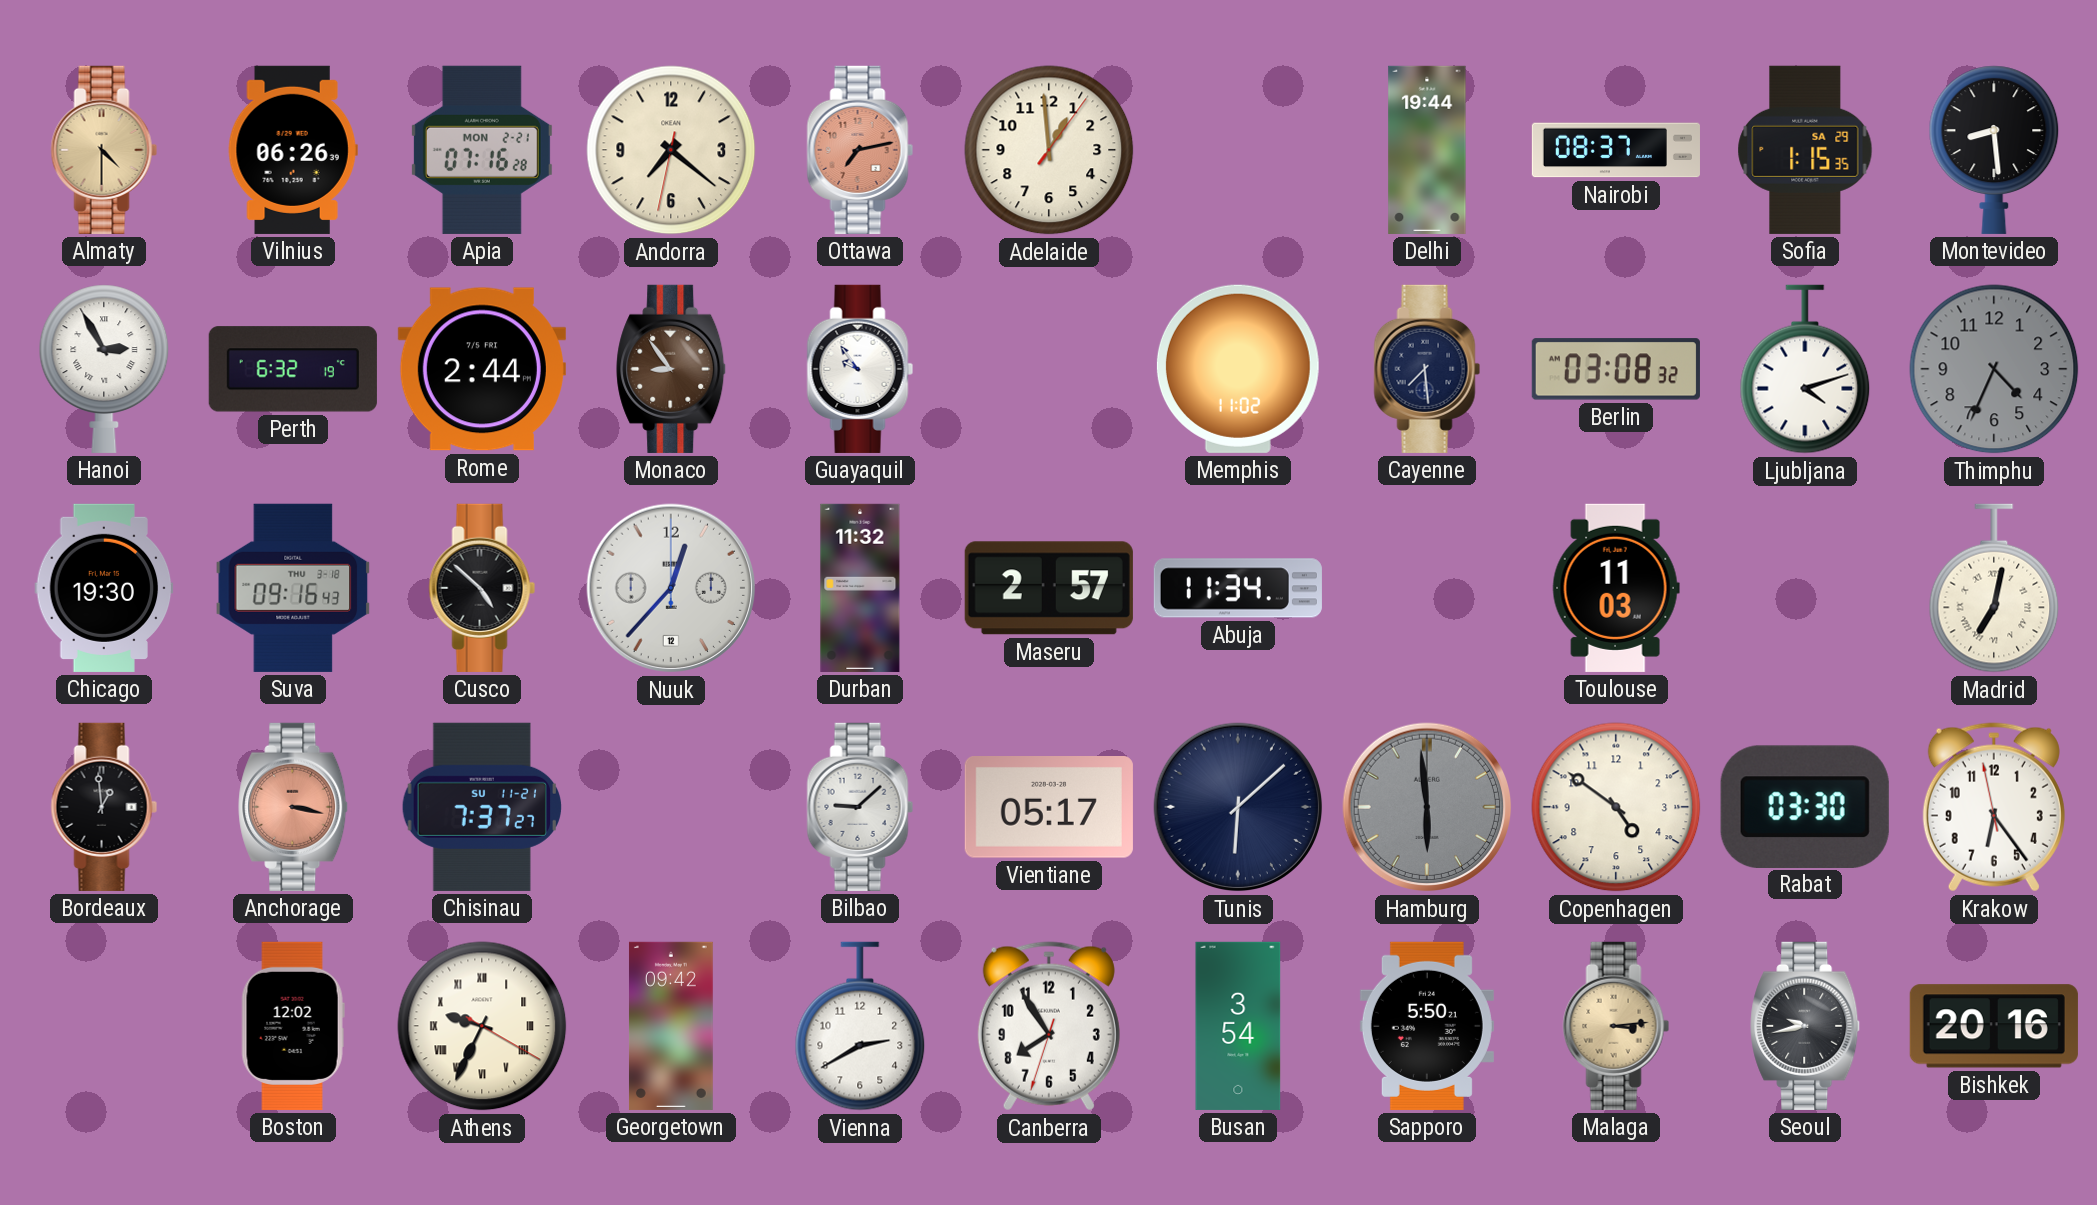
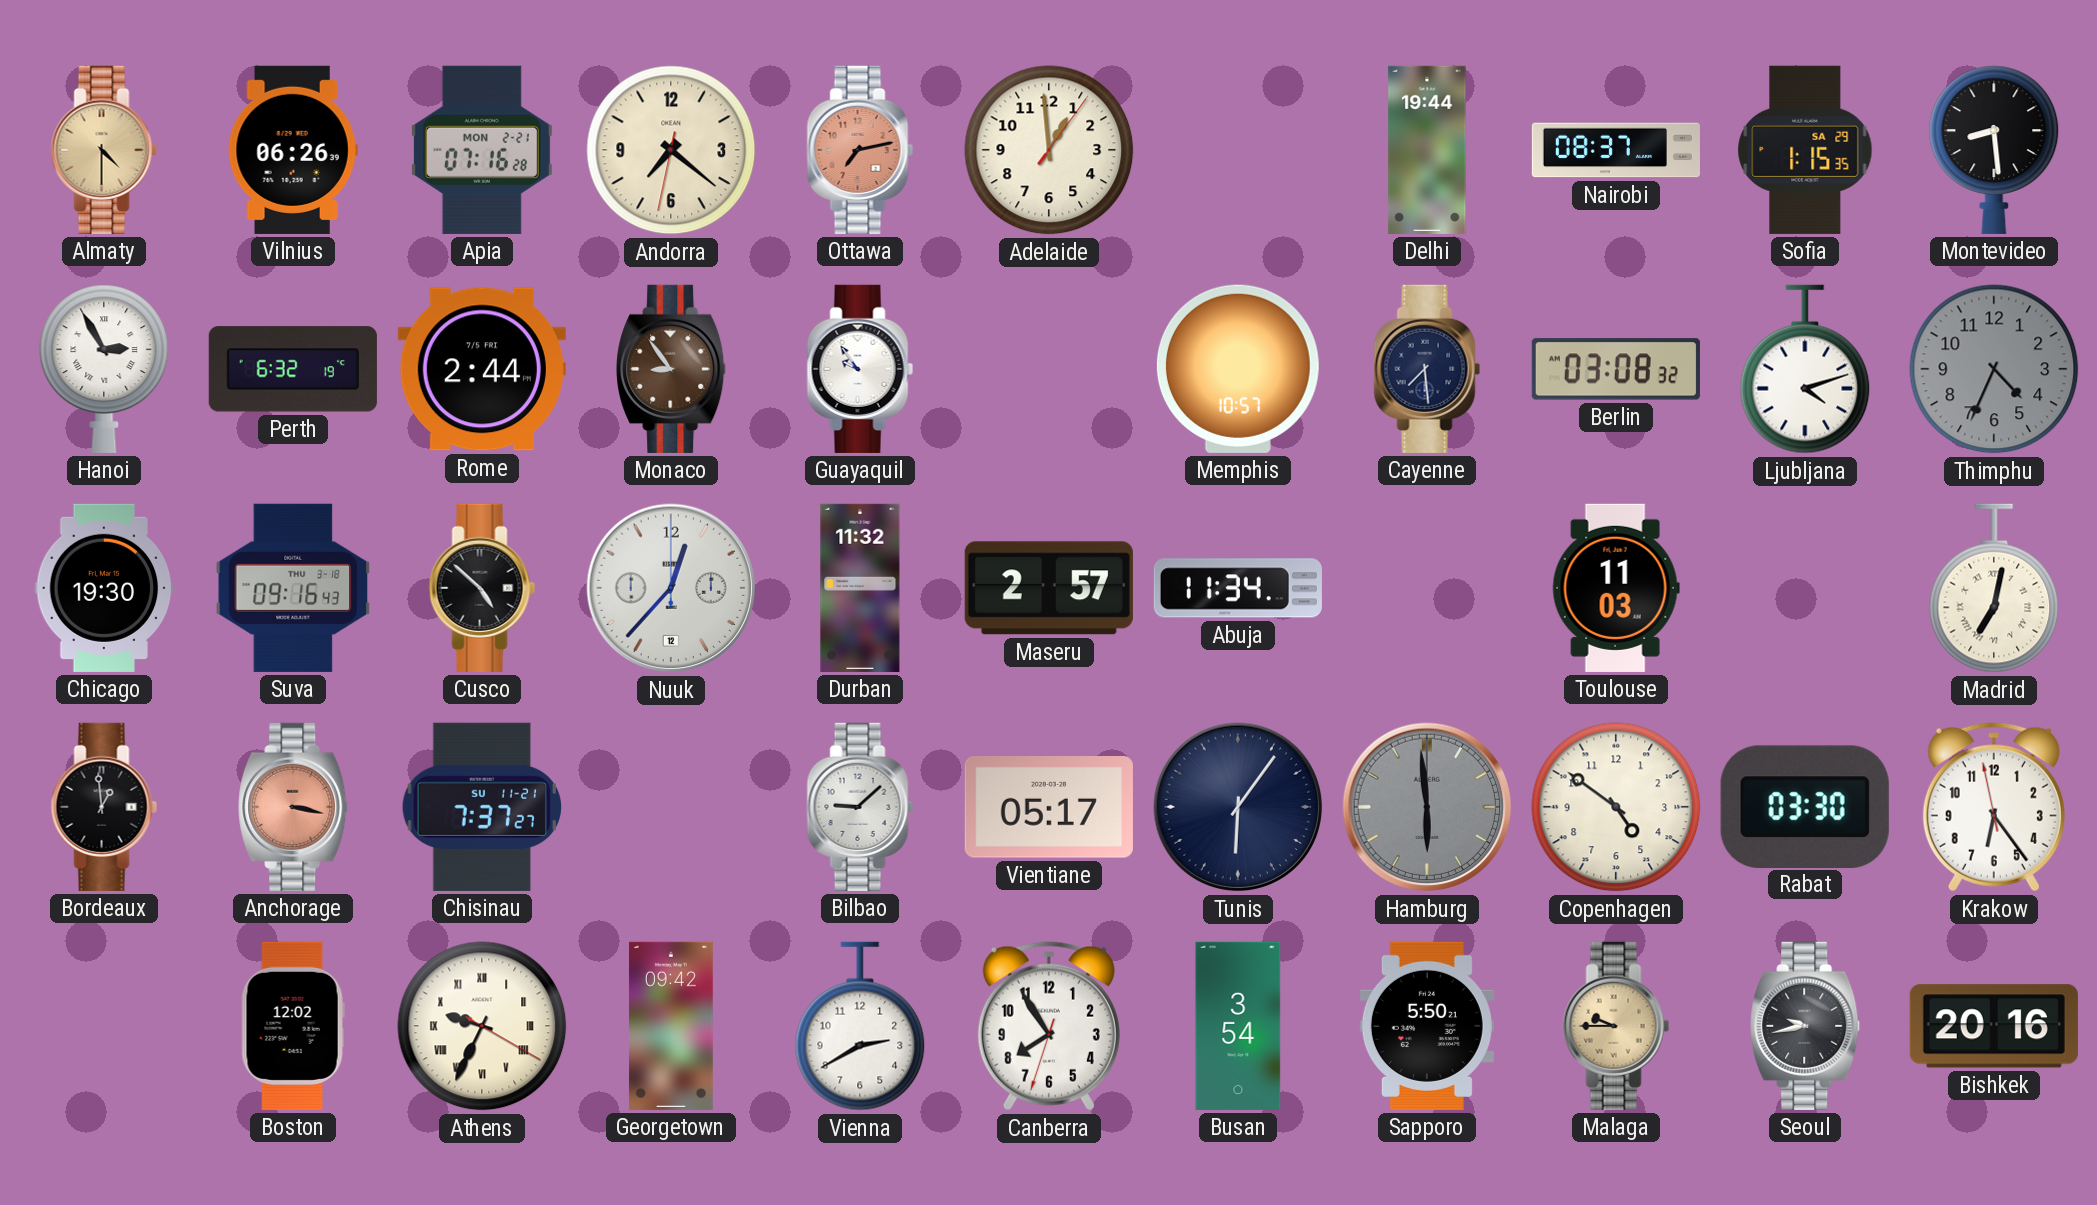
Memphis: 11:02 -> 10:57
Tunis: 6:08 -> 6:06
Malaga: 3:14 -> 9:45
